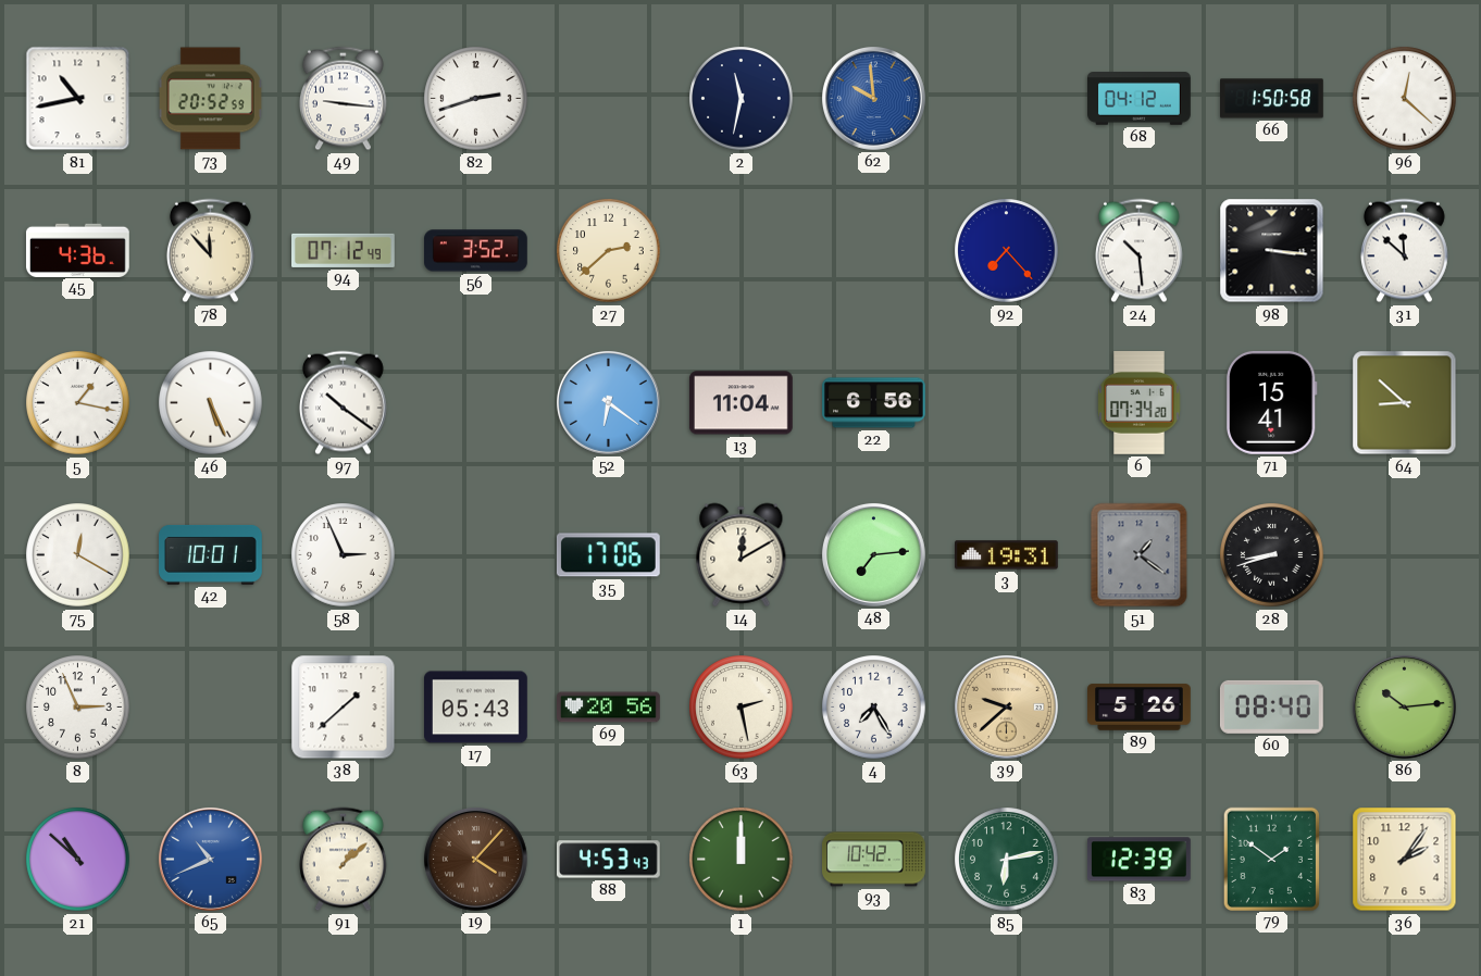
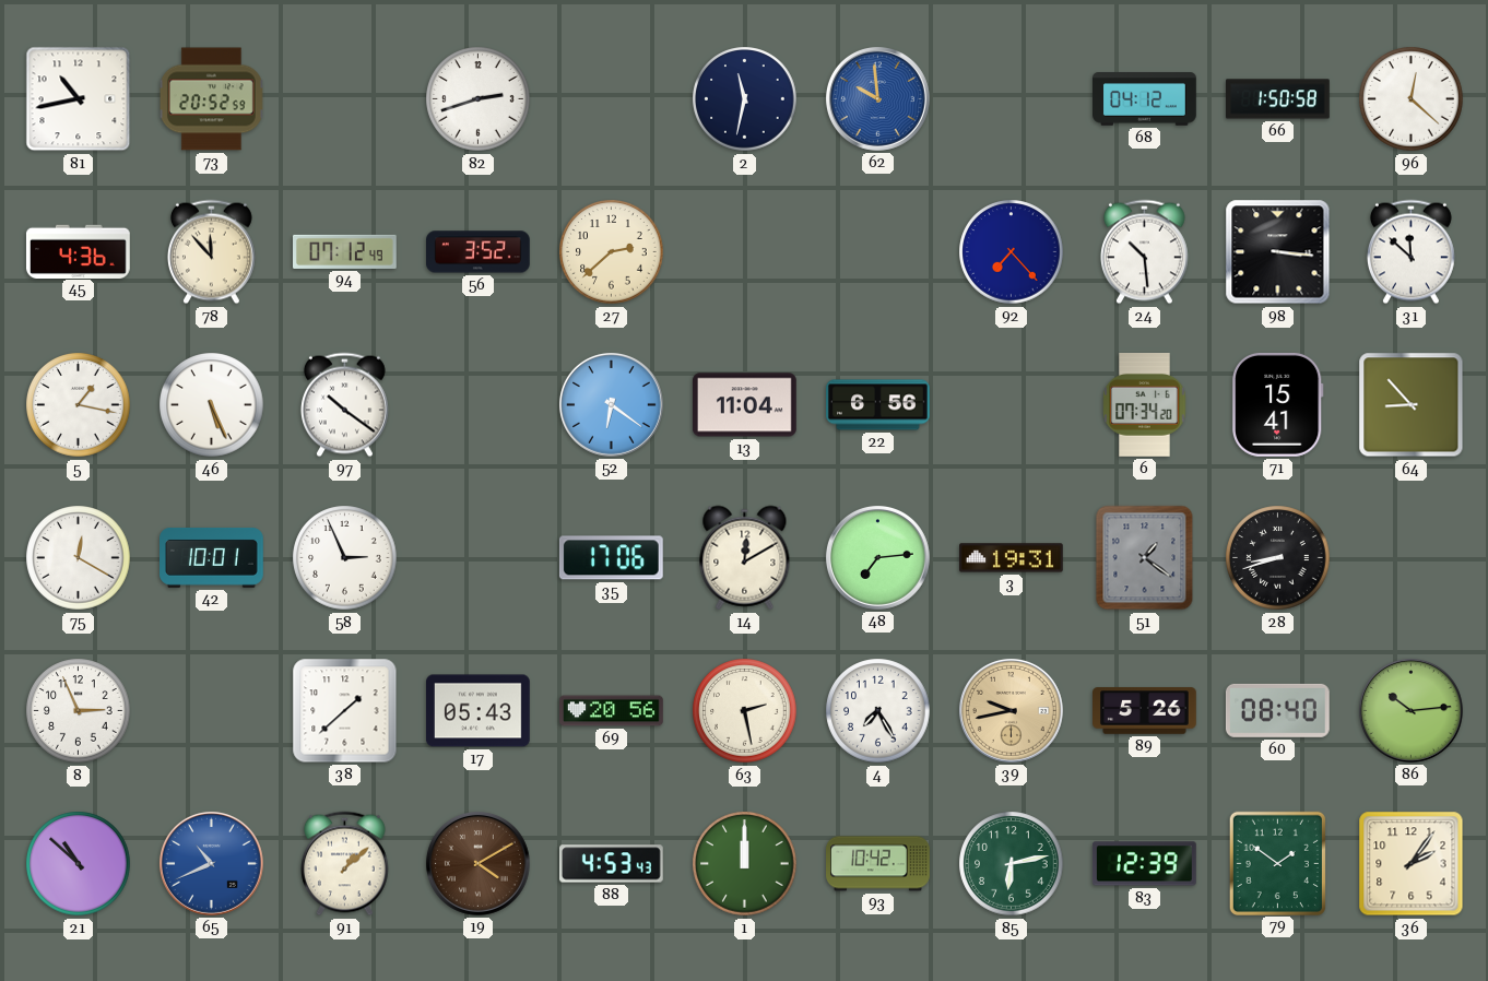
49: 9:16 -> none
64: 8:52 -> 8:53
39: 9:38 -> 9:43
19: 4:07 -> 4:10
